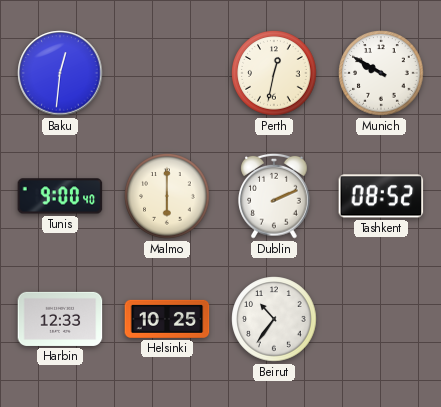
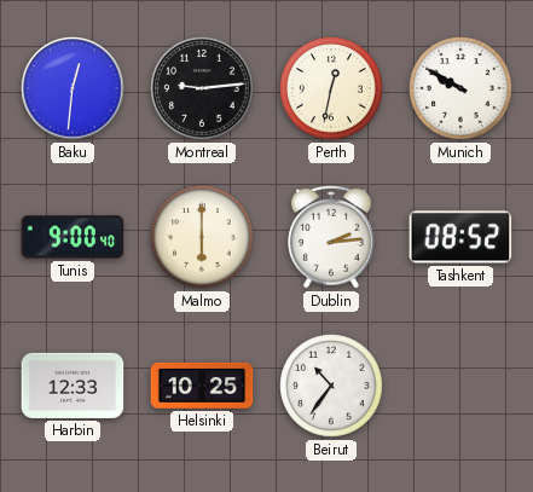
Montreal: none -> 9:14
Dublin: 2:11 -> 2:14
